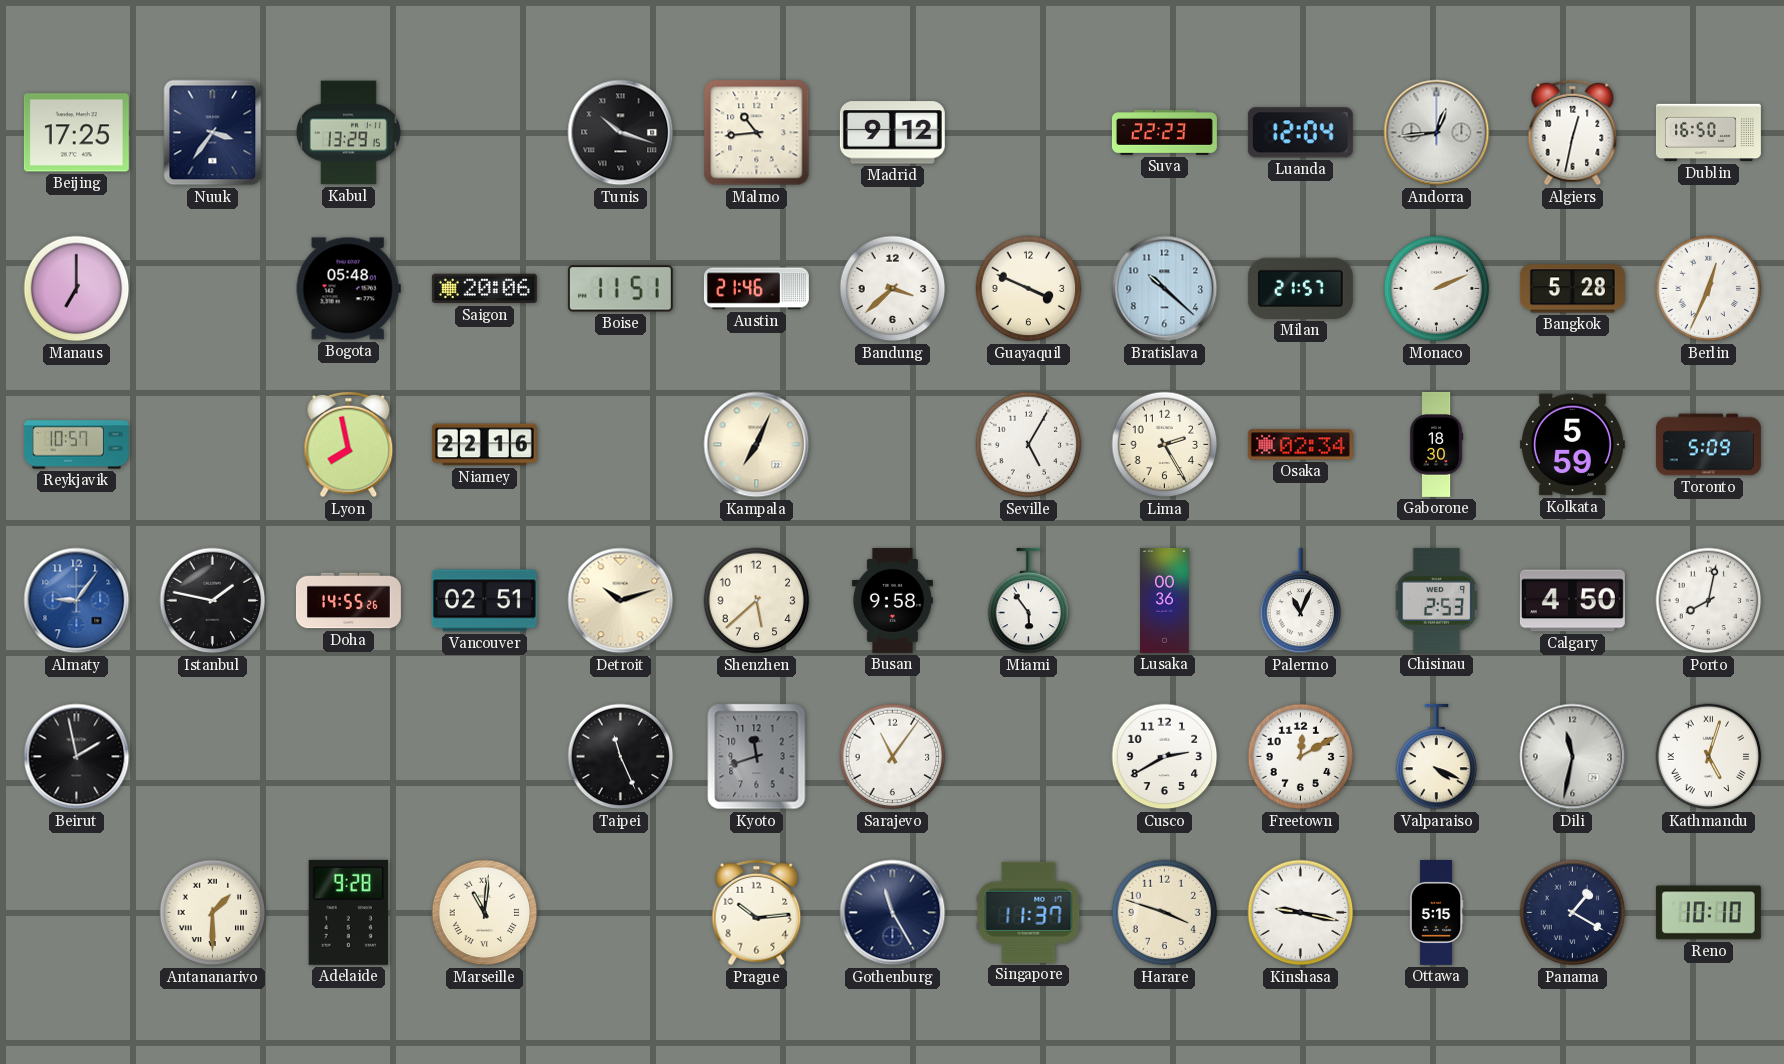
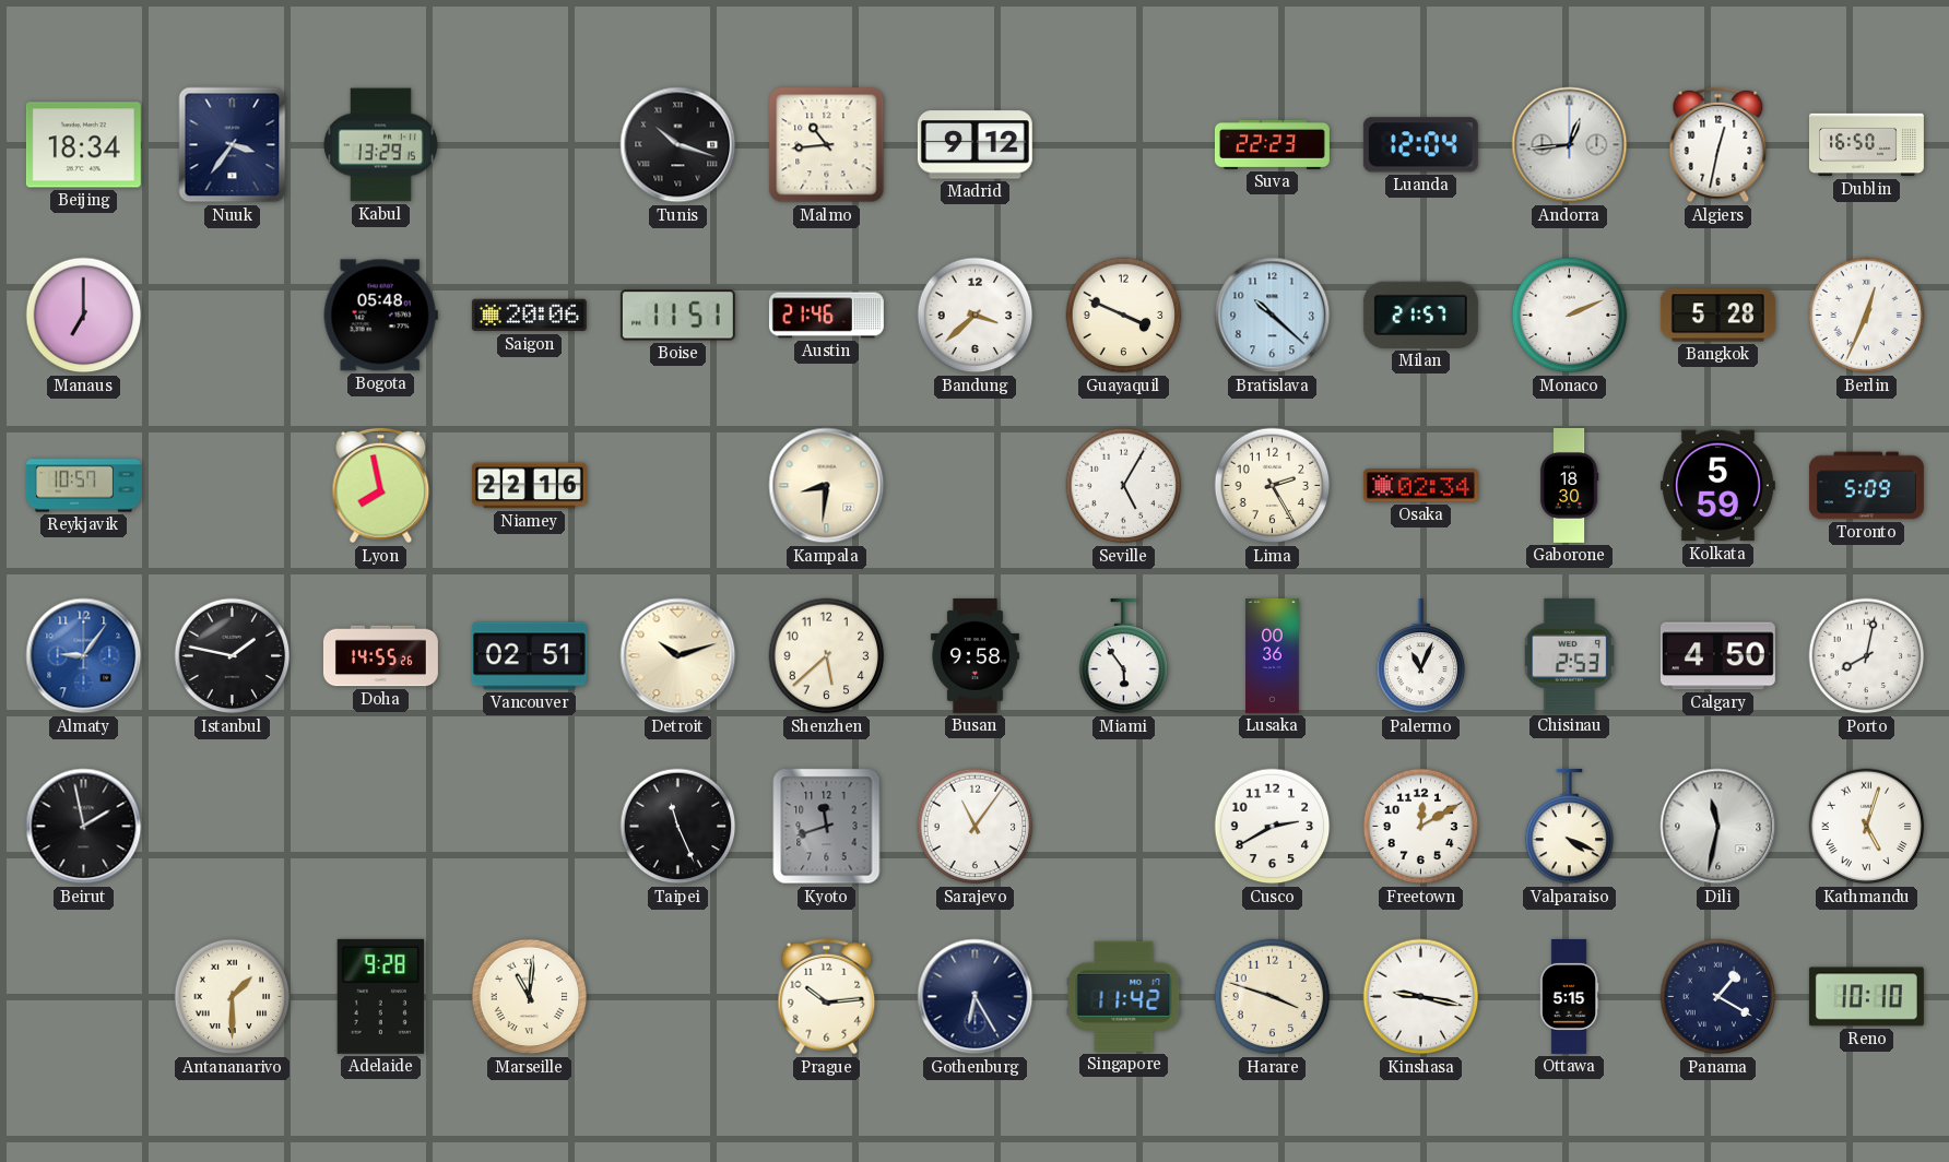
Beijing: 17:25 -> 18:34
Kampala: 7:04 -> 8:31
Gothenburg: 11:25 -> 6:25
Singapore: 11:37 -> 11:42
